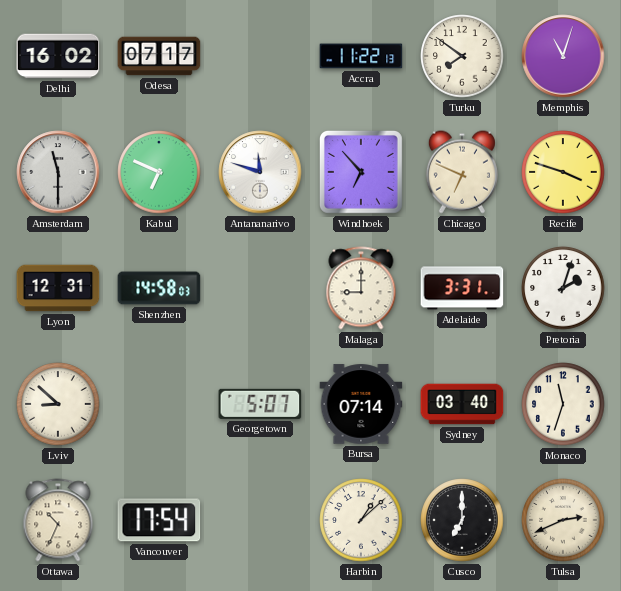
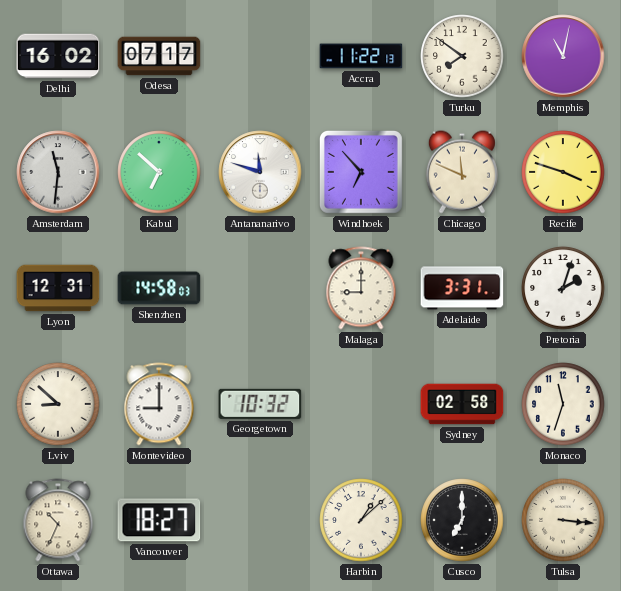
Memphis: 11:03 -> 11:02
Amsterdam: 11:30 -> 11:31
Kabul: 6:49 -> 6:52
Chicago: 6:49 -> 11:49
Montevideo: none -> 9:00
Georgetown: 5:07 -> 10:32
Bursa: 07:14 -> none
Sydney: 03:40 -> 02:58
Vancouver: 17:54 -> 18:27
Tulsa: 2:41 -> 3:16
